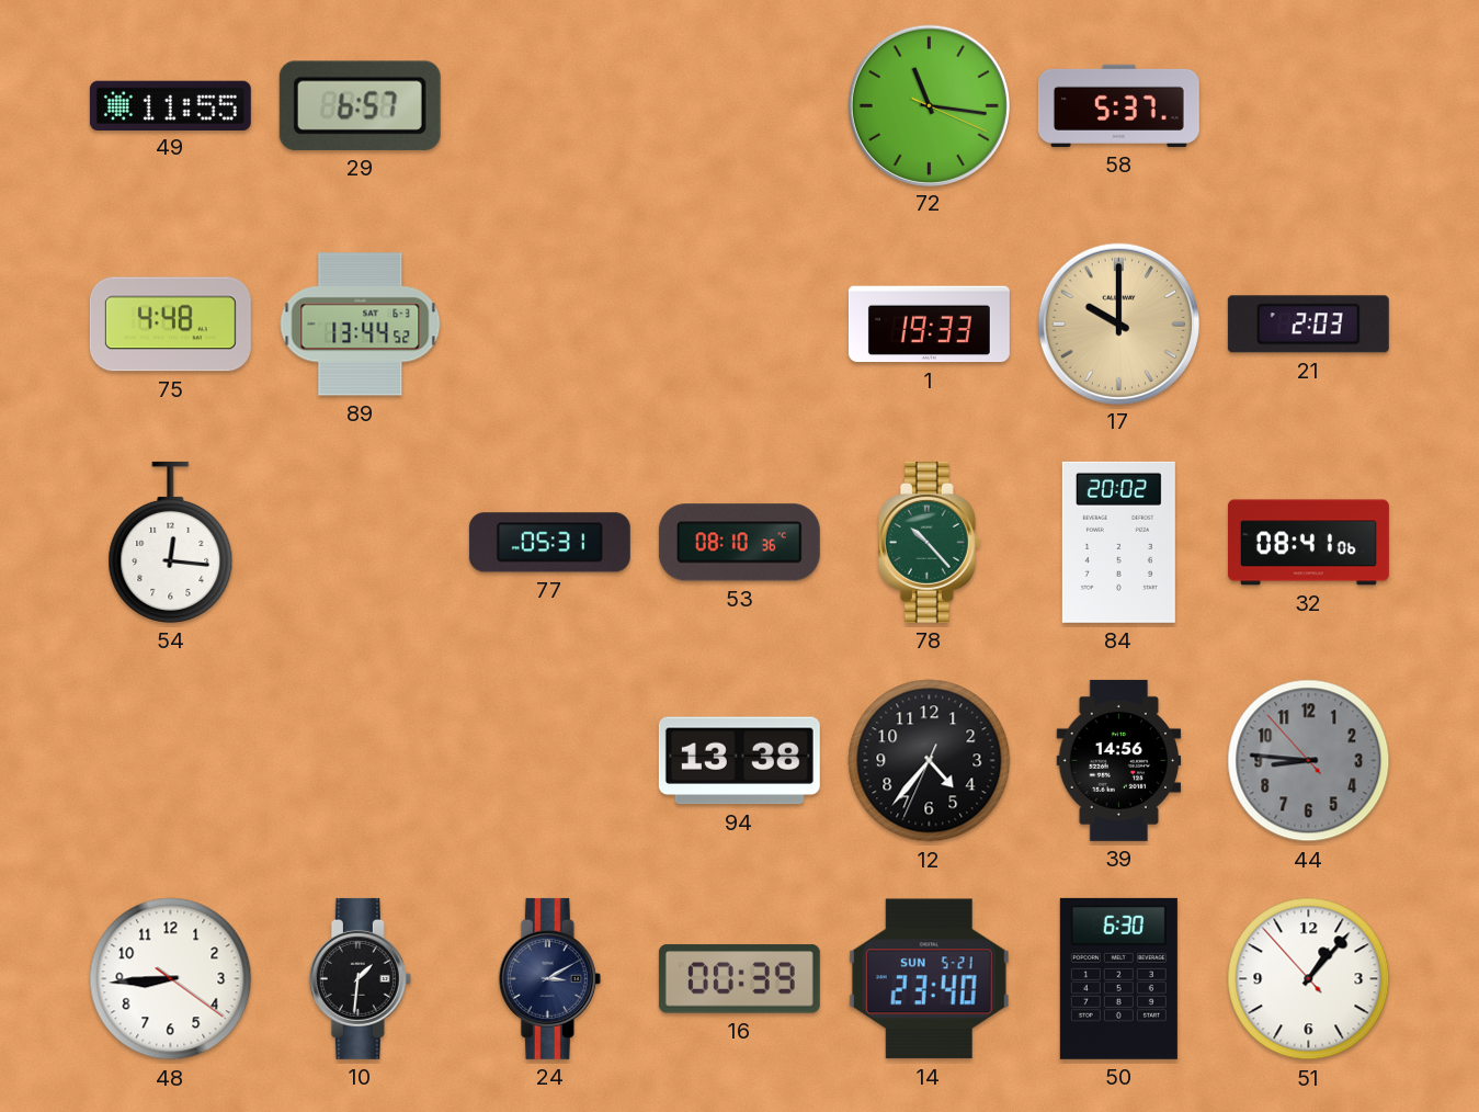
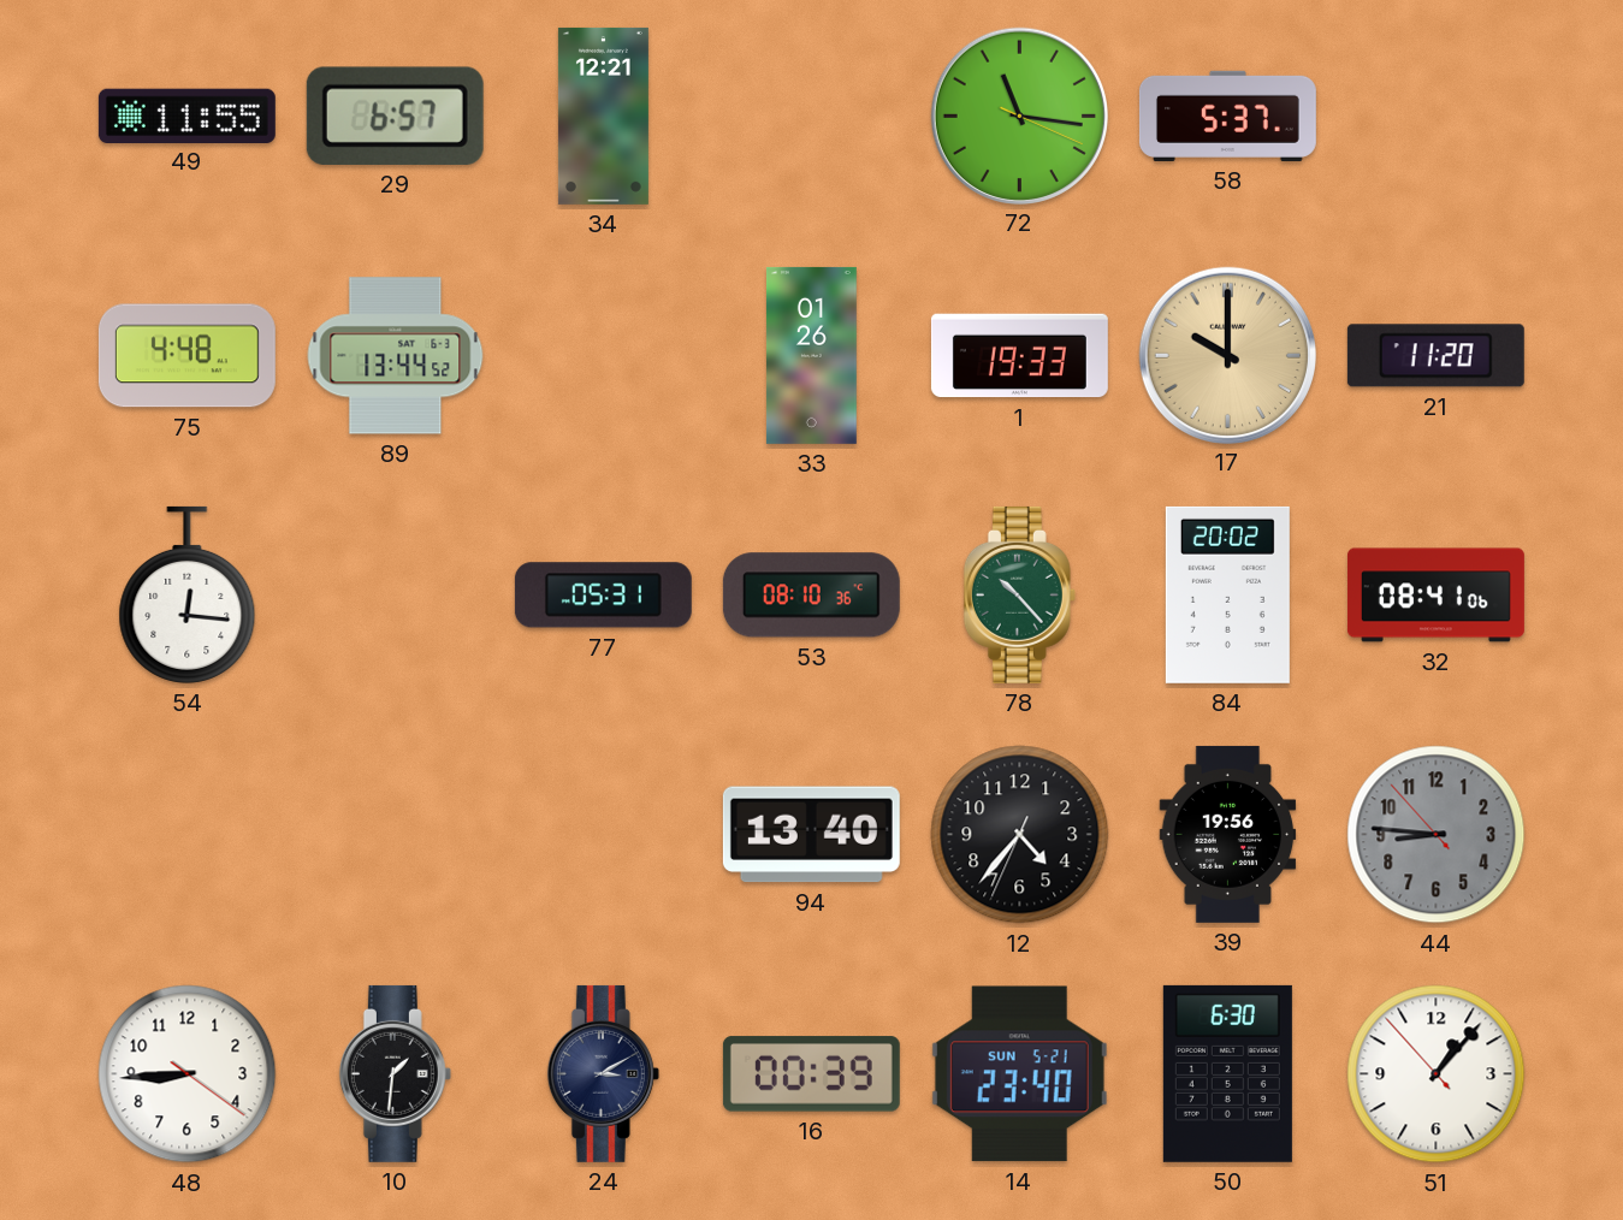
34: none -> 12:21
33: none -> 01:26
21: 2:03 -> 11:20
94: 13:38 -> 13:40
39: 14:56 -> 19:56
